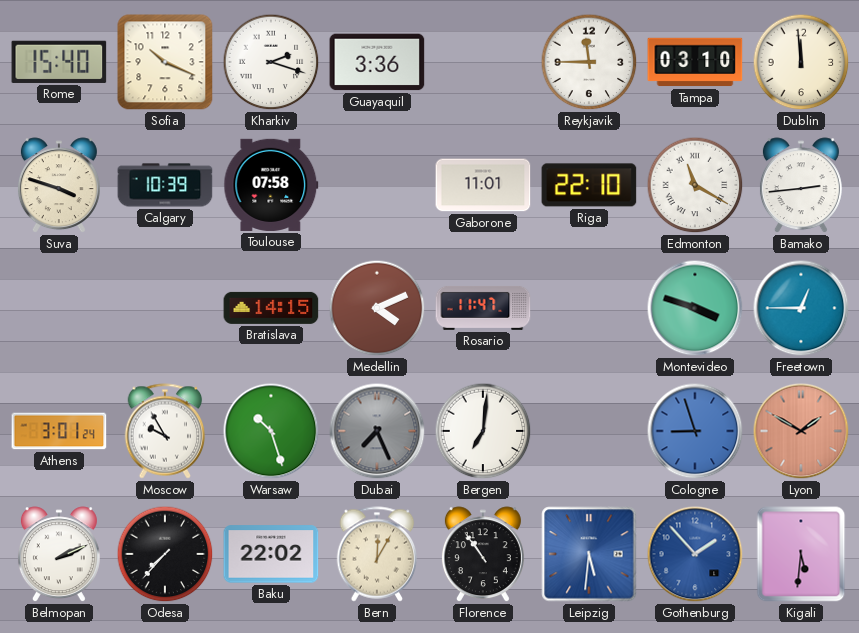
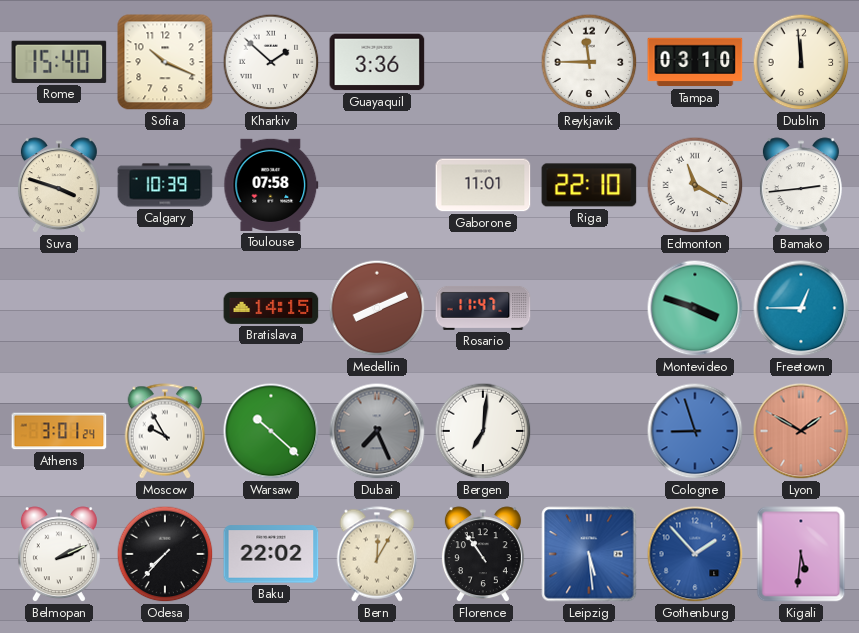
Kharkiv: 2:18 -> 1:52
Medellin: 4:11 -> 8:11
Warsaw: 10:27 -> 10:22
Leipzig: 5:31 -> 5:29
